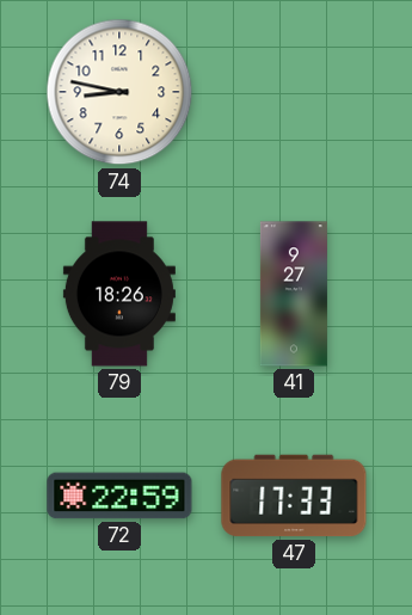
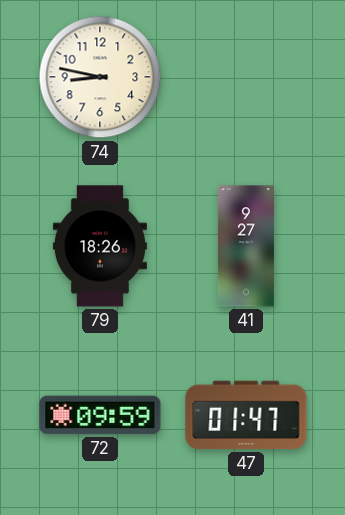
72: 22:59 -> 09:59
47: 17:33 -> 01:47
